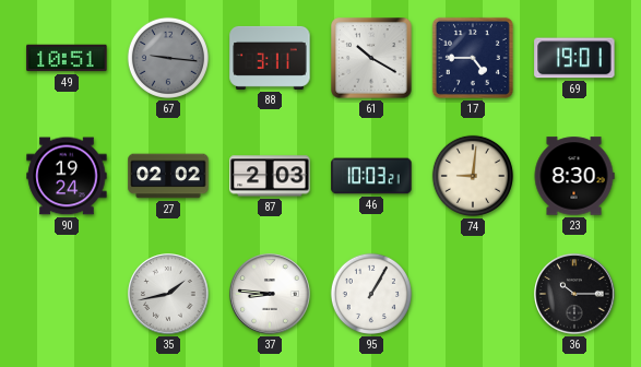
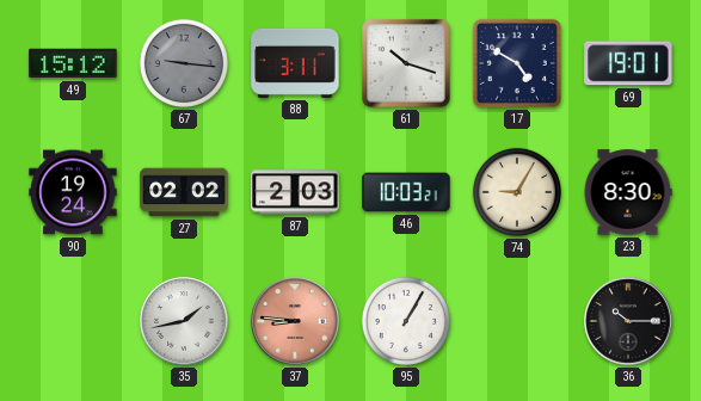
49: 10:51 -> 15:12
61: 10:20 -> 10:18
17: 4:45 -> 4:50
74: 9:01 -> 9:05
37 dial: white -> salmon
